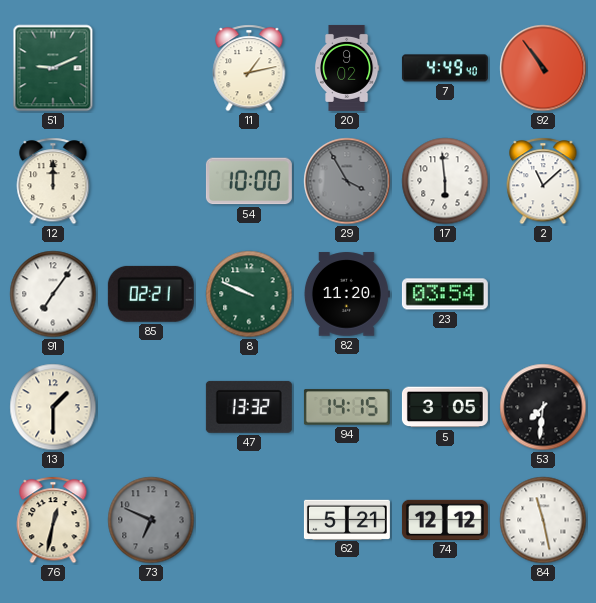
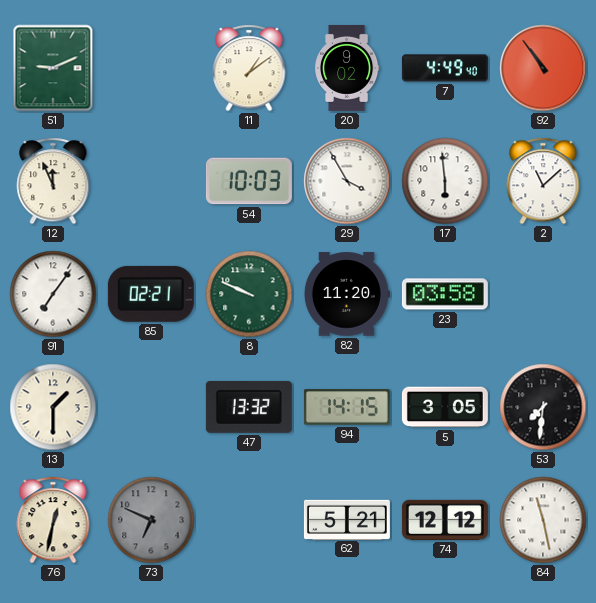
11: 1:13 -> 1:09
12: 12:00 -> 11:56
54: 10:00 -> 10:03
29 dial: grey -> white
23: 03:54 -> 03:58
